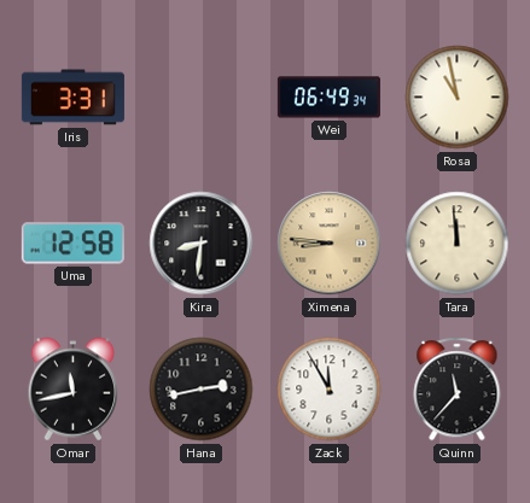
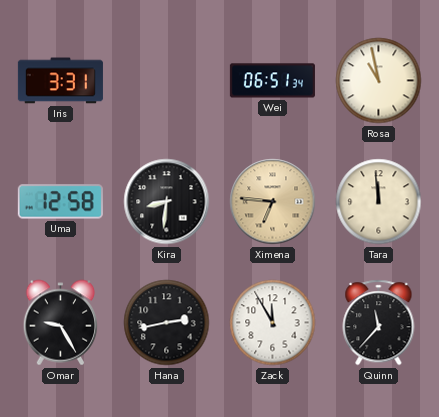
Wei: 06:49 -> 06:51
Ximena: 8:46 -> 6:46
Omar: 11:43 -> 9:25
